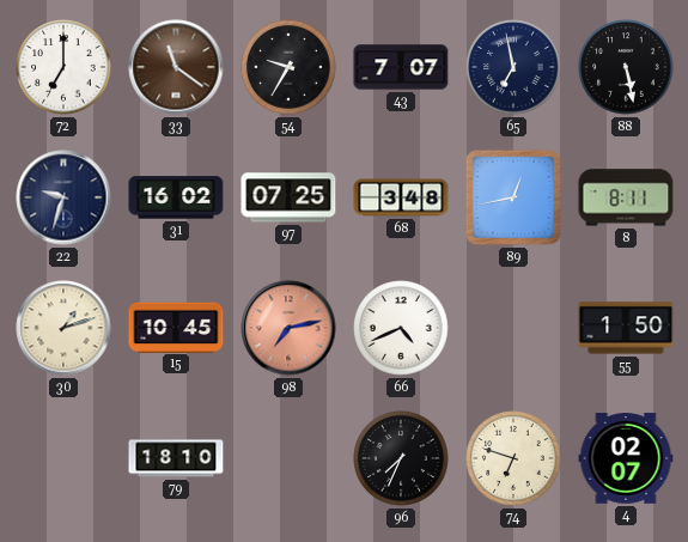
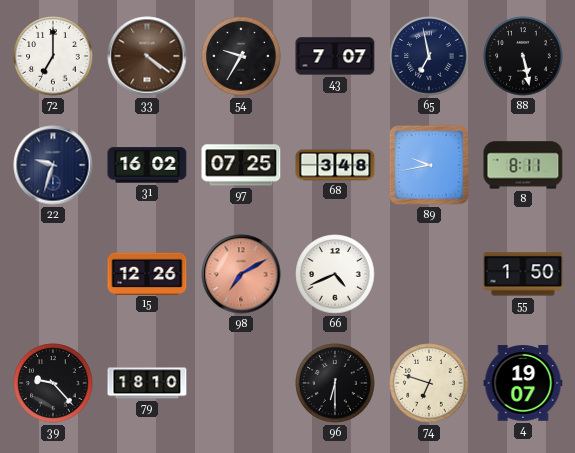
33: 11:21 -> 4:21
89: 12:43 -> 9:43
30: 1:12 -> none
15: 10:45 -> 12:26
98: 7:13 -> 7:10
39: none -> 9:23
96: 7:34 -> 6:30
4: 02:07 -> 19:07
